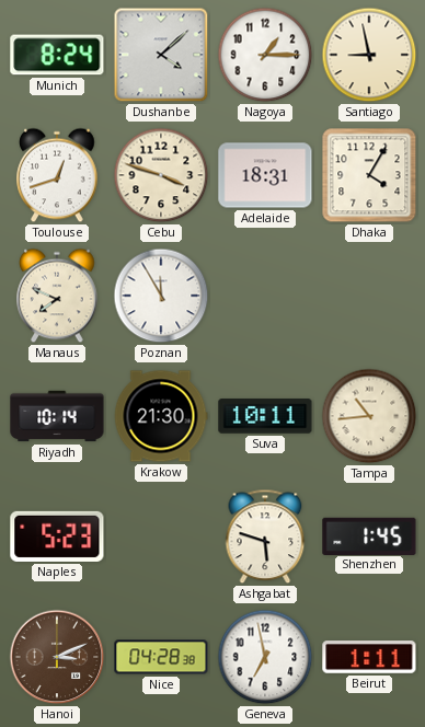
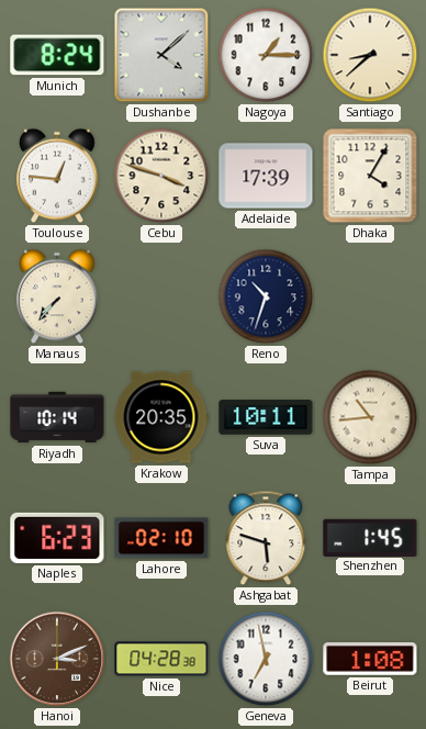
Santiago: 8:58 -> 8:38
Toulouse: 12:42 -> 12:46
Adelaide: 18:31 -> 17:39
Manaus: 7:49 -> 7:37
Poznan: 11:55 -> none
Reno: none -> 10:33
Krakow: 21:30 -> 20:35
Naples: 5:23 -> 6:23
Lahore: none -> 02:10
Beirut: 1:11 -> 1:08
